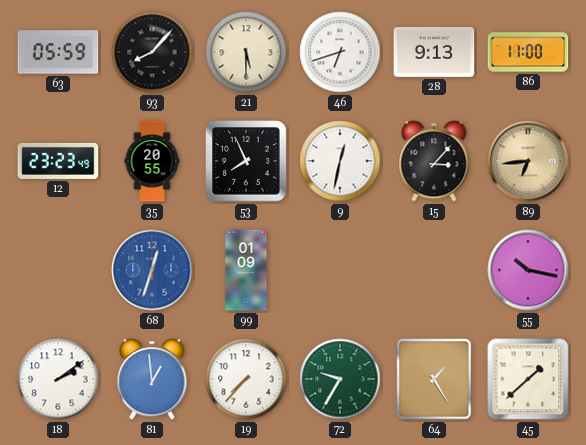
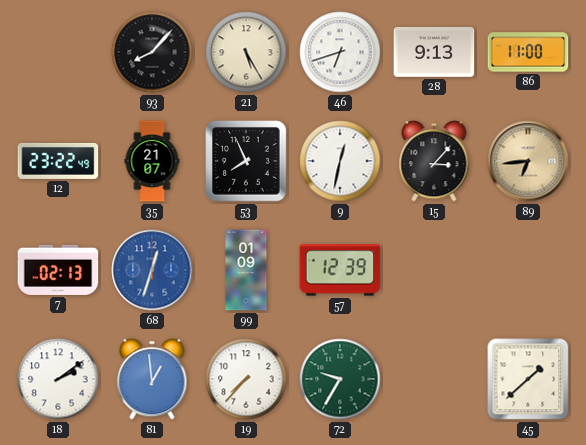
63: 05:59 -> none
21: 5:30 -> 5:25
12: 23:23 -> 23:22
35: 20:55 -> 21:07
7: none -> 02:13
57: none -> 12:39
55: 10:17 -> none
64: 1:25 -> none
